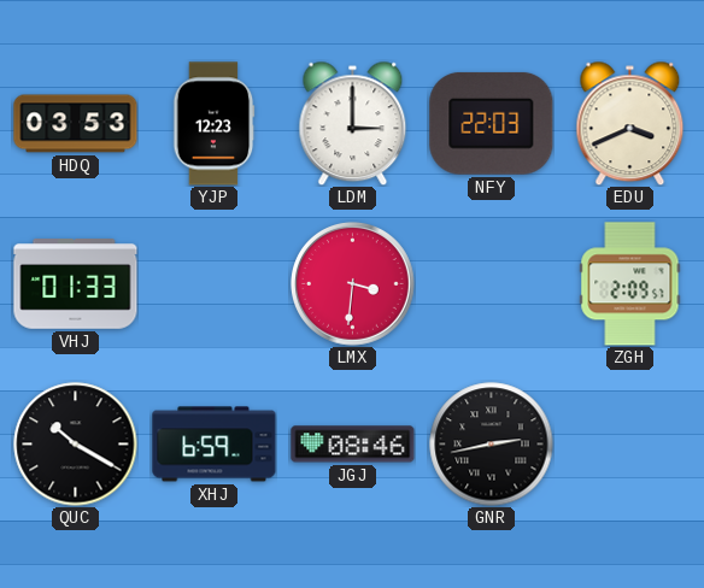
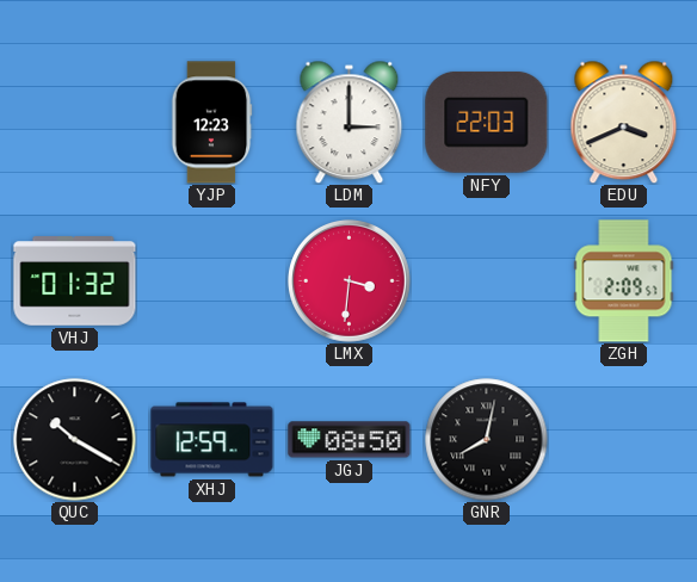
HDQ: 03:53 -> none
VHJ: 01:33 -> 01:32
XHJ: 6:59 -> 12:59
JGJ: 08:46 -> 08:50
GNR: 2:43 -> 8:02
